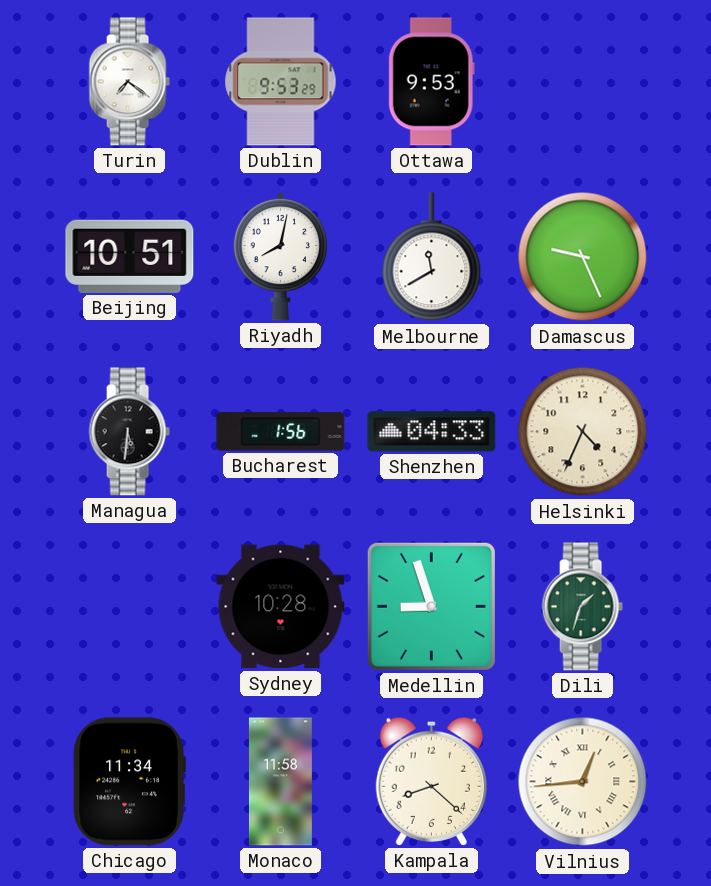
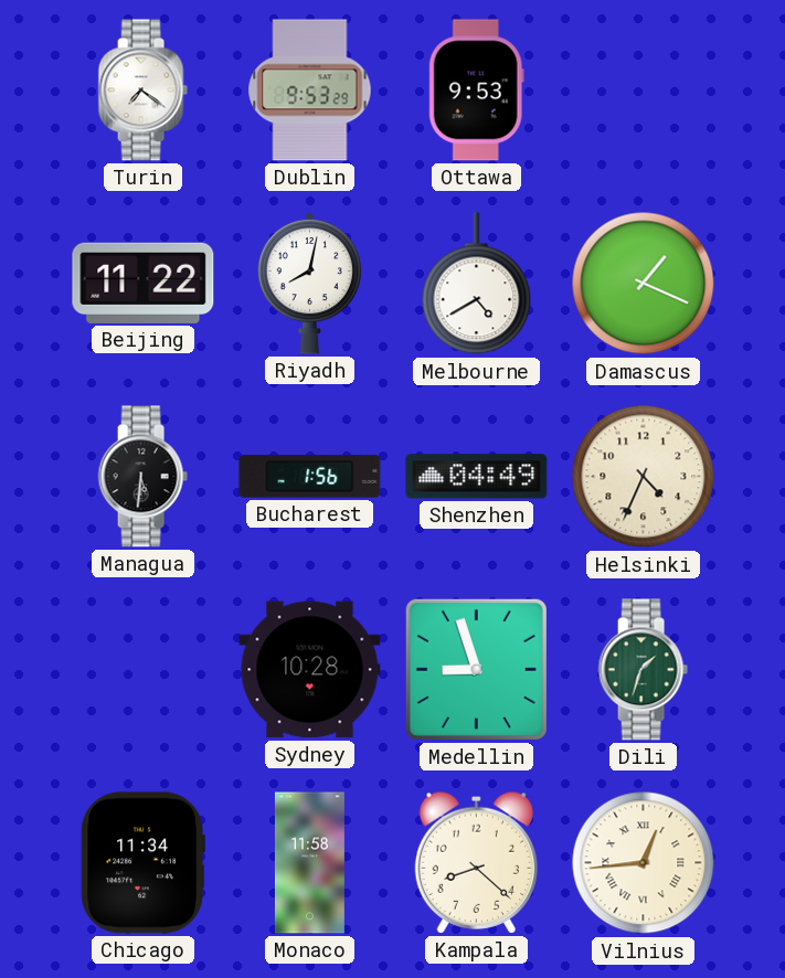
Beijing: 10:51 -> 11:22
Melbourne: 11:40 -> 4:40
Damascus: 9:26 -> 1:19
Shenzhen: 04:33 -> 04:49
